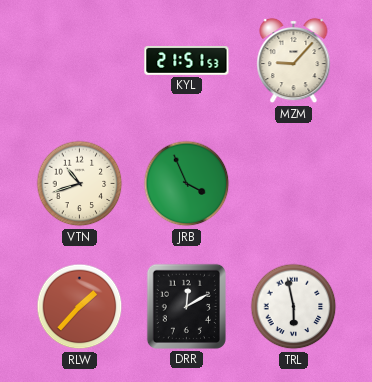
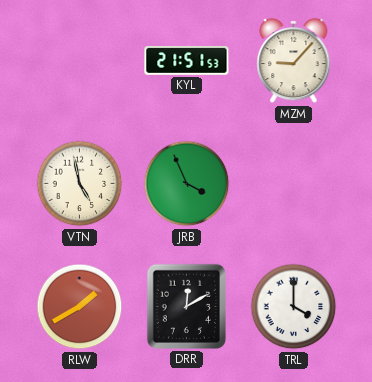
VTN: 10:42 -> 4:58
RLW: 1:37 -> 1:40
TRL: 5:58 -> 4:00
